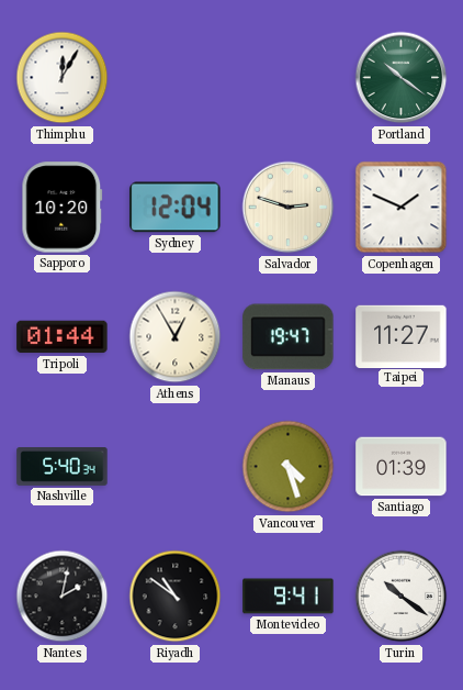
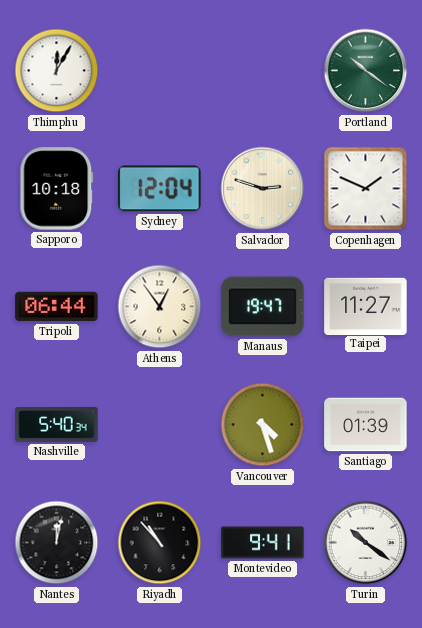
Sapporo: 10:20 -> 10:18
Tripoli: 01:44 -> 06:44
Athens: 12:55 -> 12:54
Nantes: 2:02 -> 12:02
Riyadh: 10:51 -> 10:53
